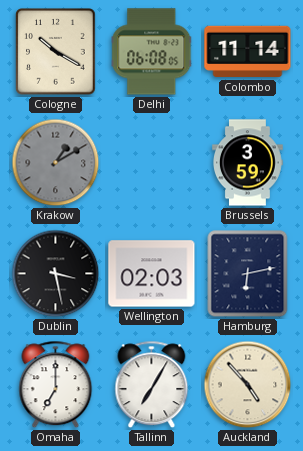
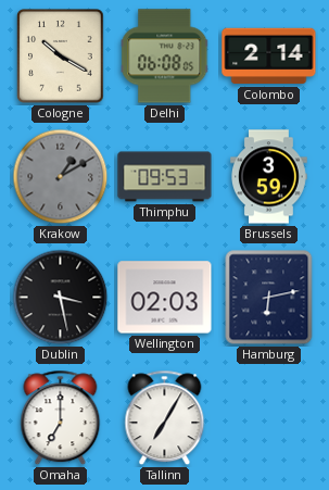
Colombo: 11:14 -> 2:14
Thimphu: none -> 09:53
Auckland: 4:53 -> none
